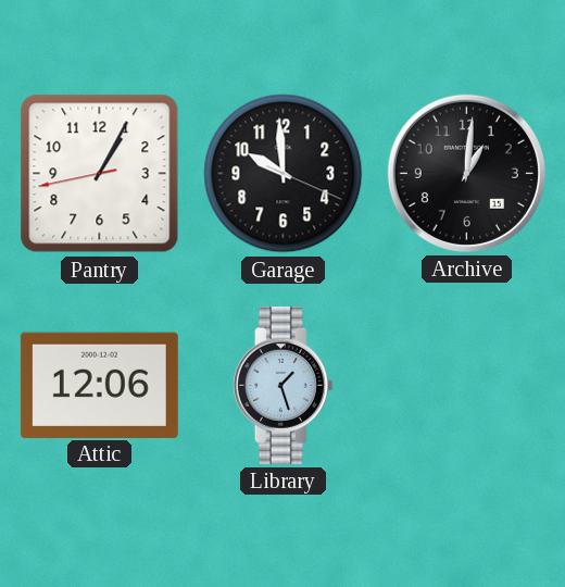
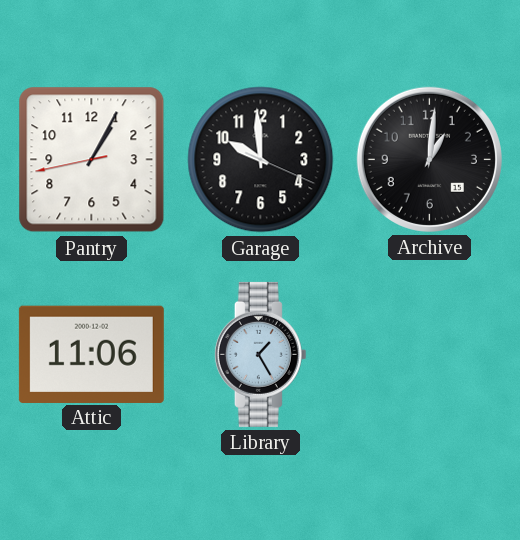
Attic: 12:06 -> 11:06
Library: 1:27 -> 1:25
